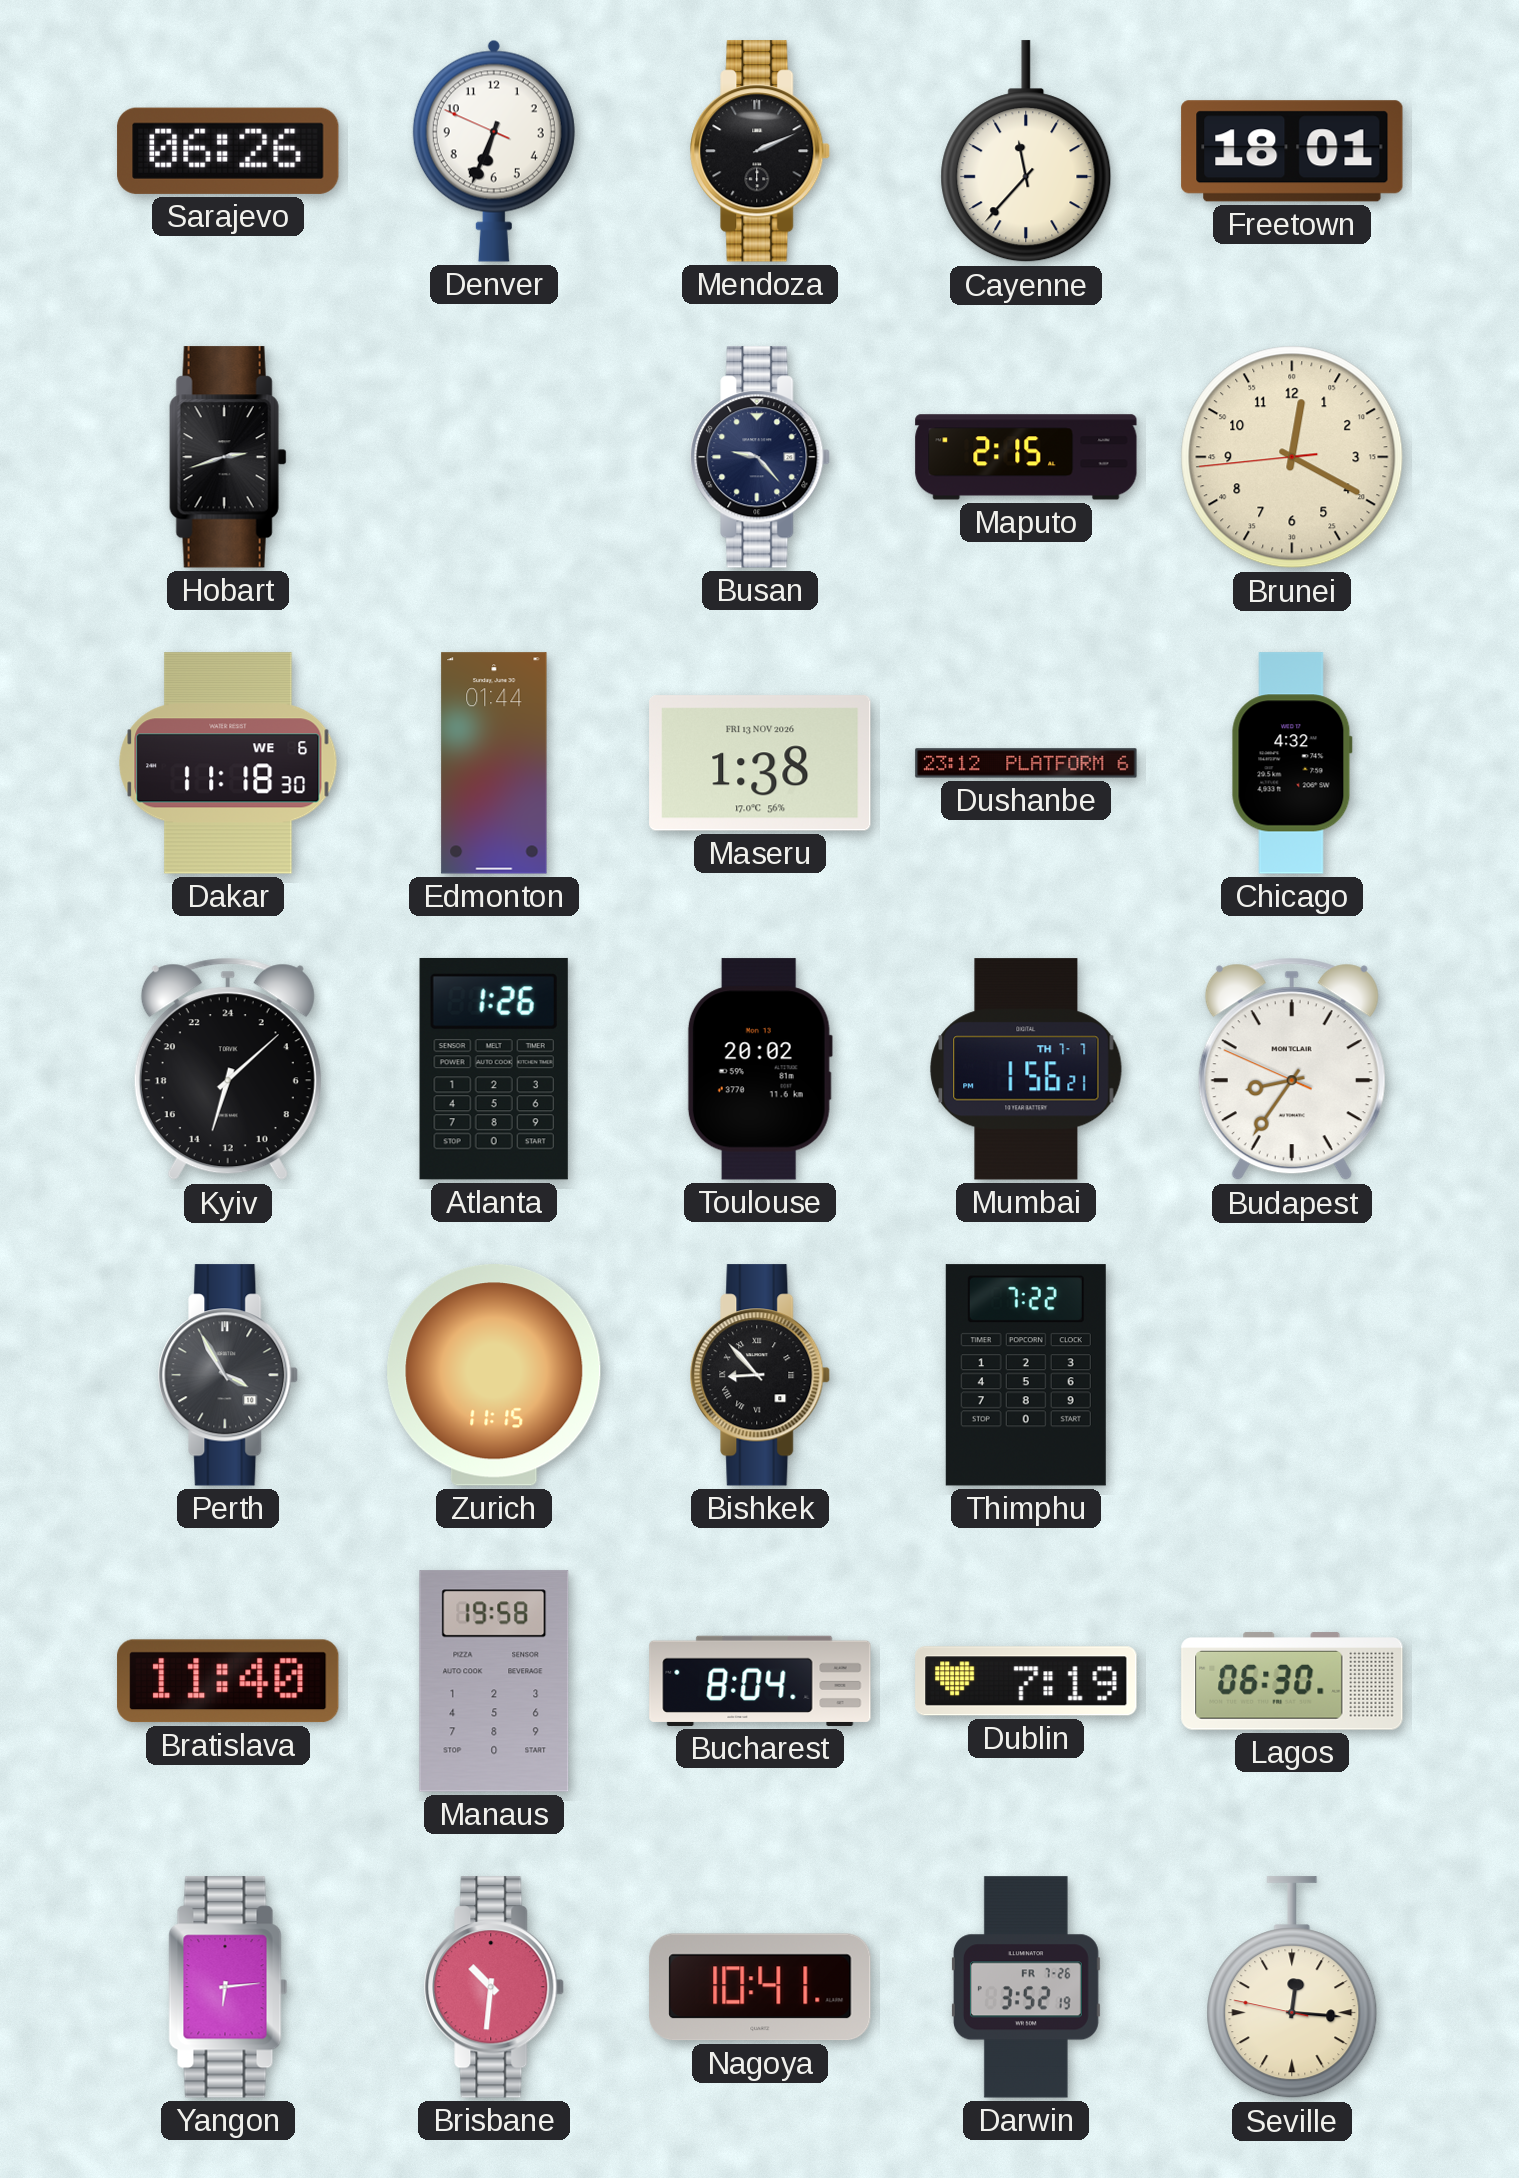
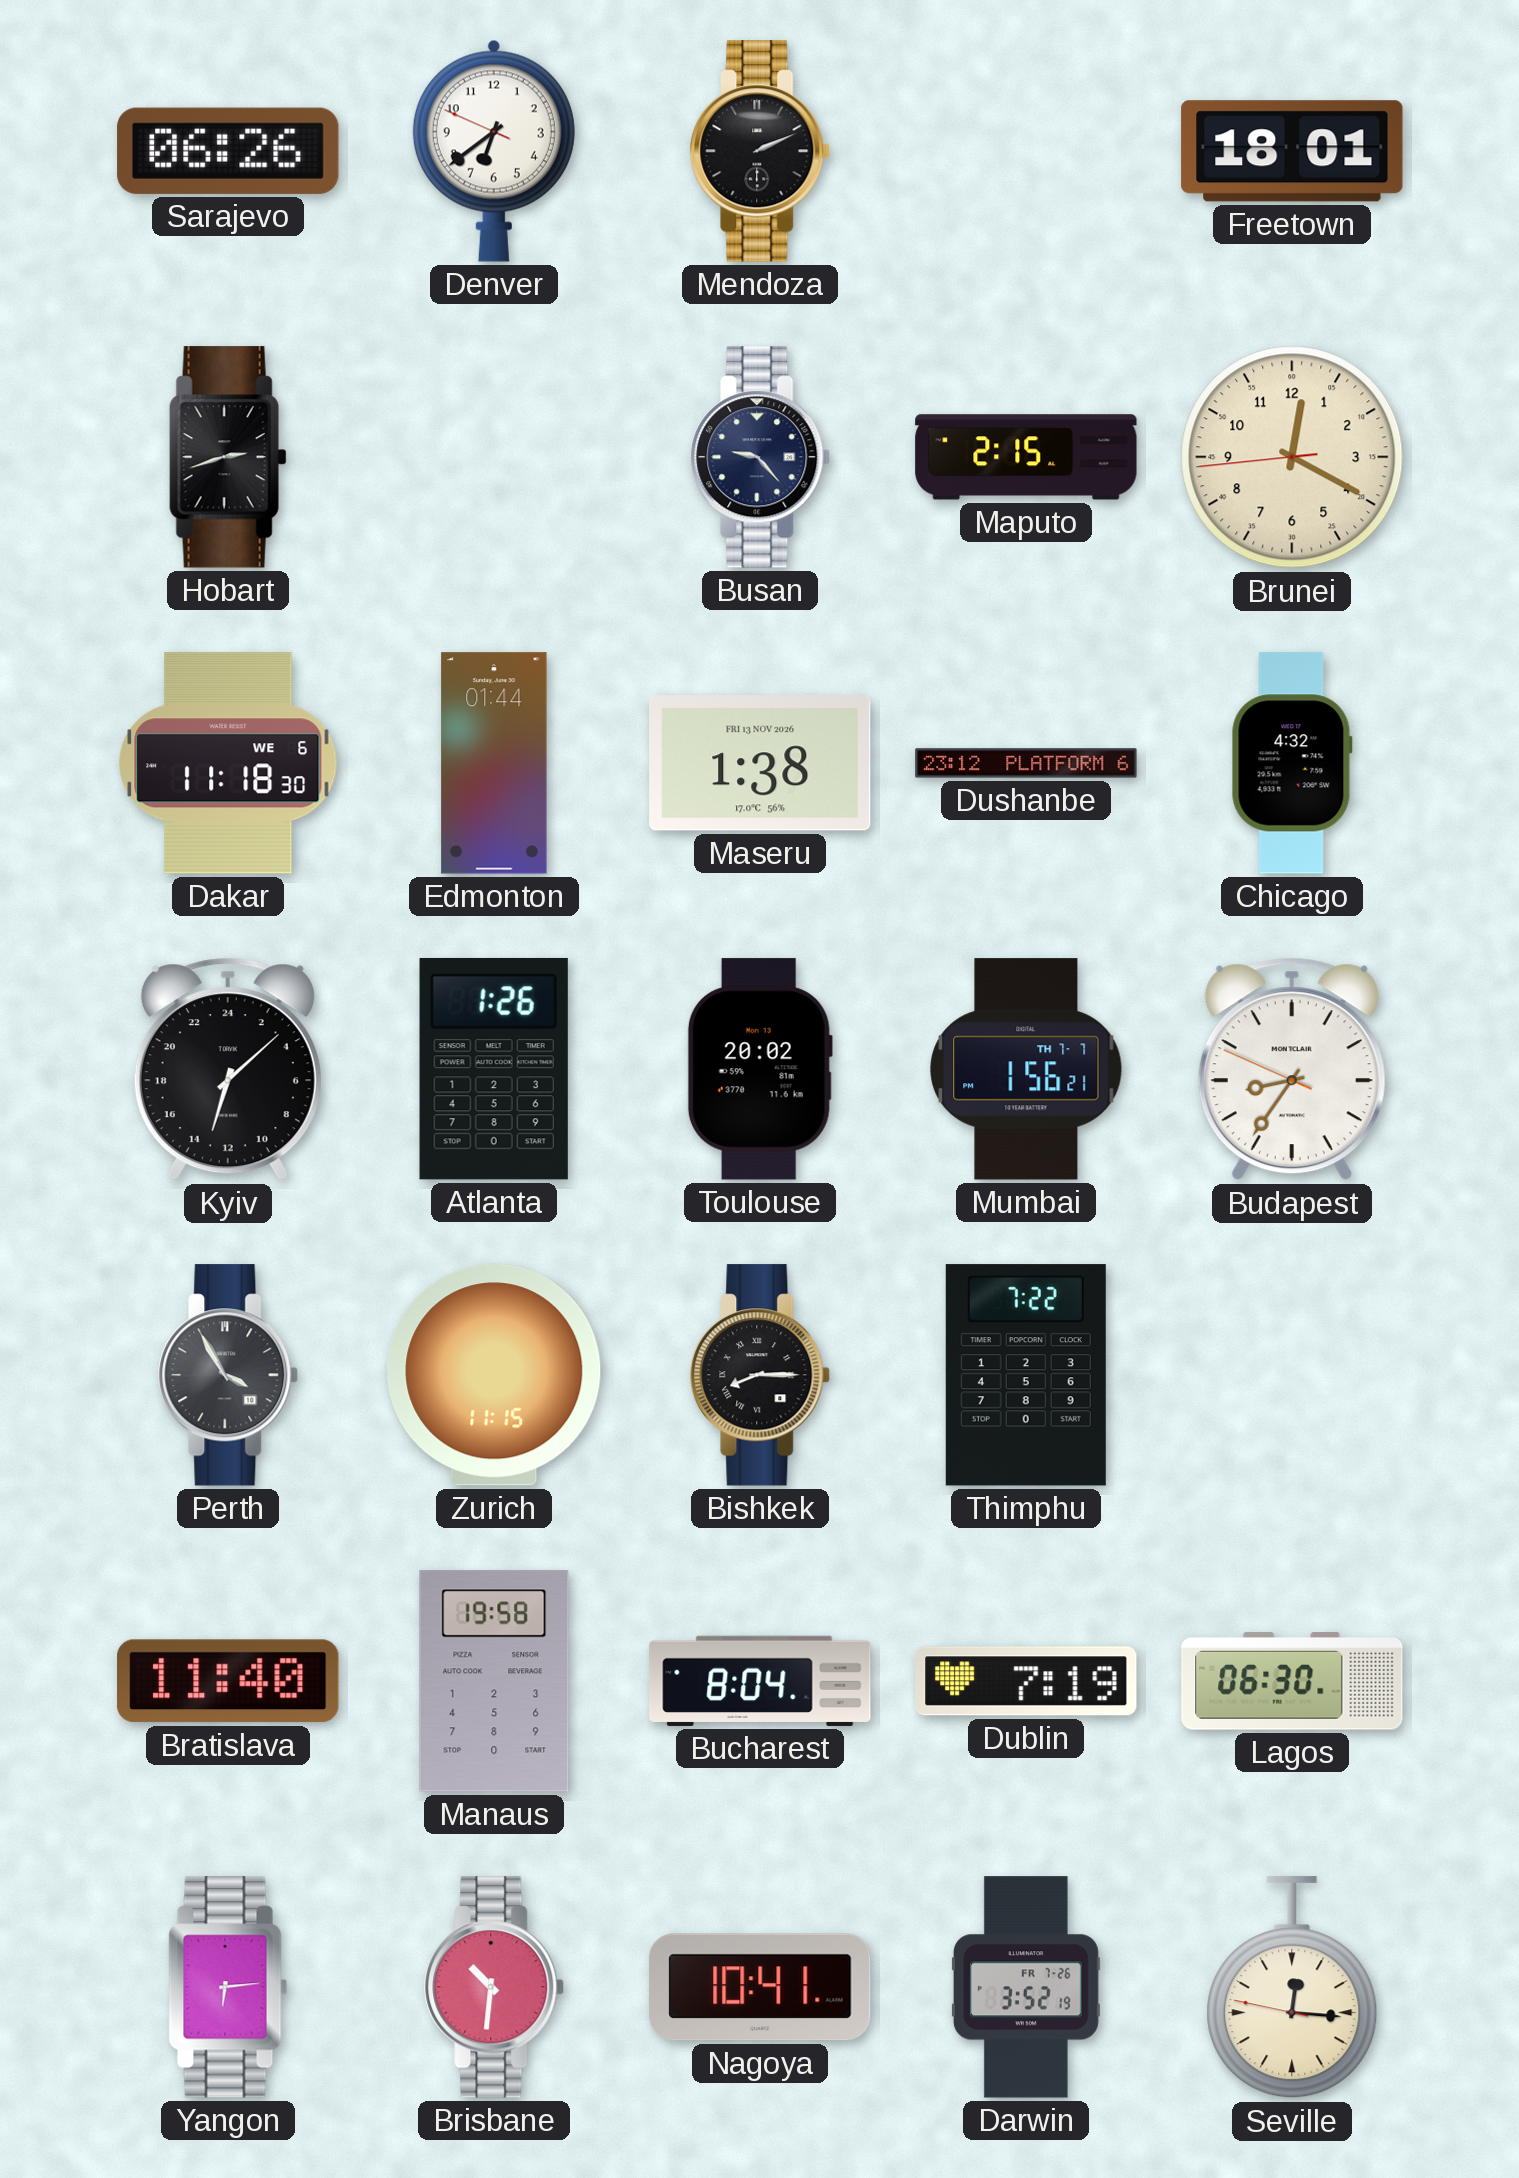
Denver: 6:33 -> 6:38
Cayenne: 11:37 -> none
Bishkek: 8:53 -> 8:15
